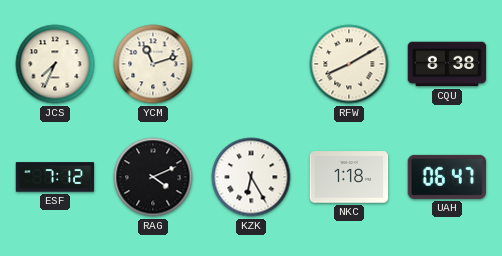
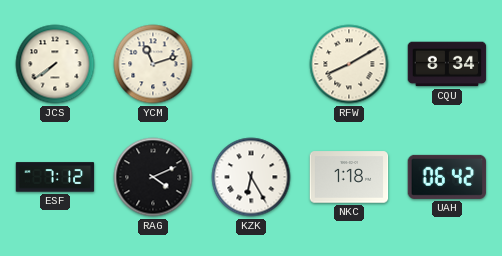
JCS: 7:34 -> 7:39
CQU: 8:38 -> 8:34
UAH: 06:47 -> 06:42
